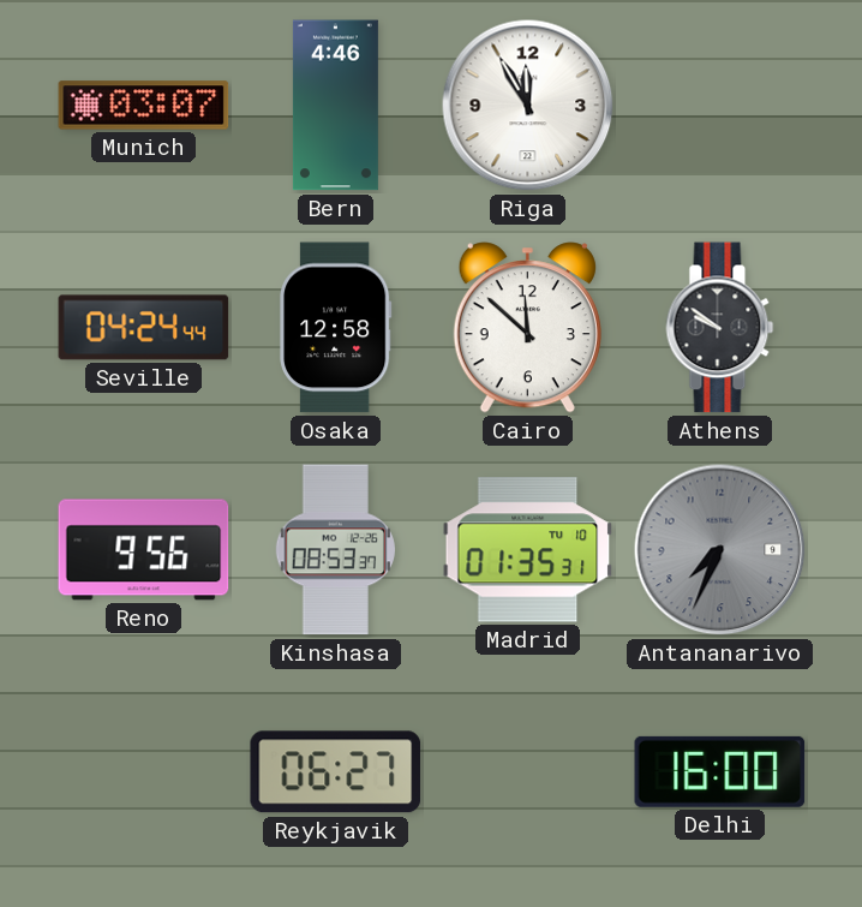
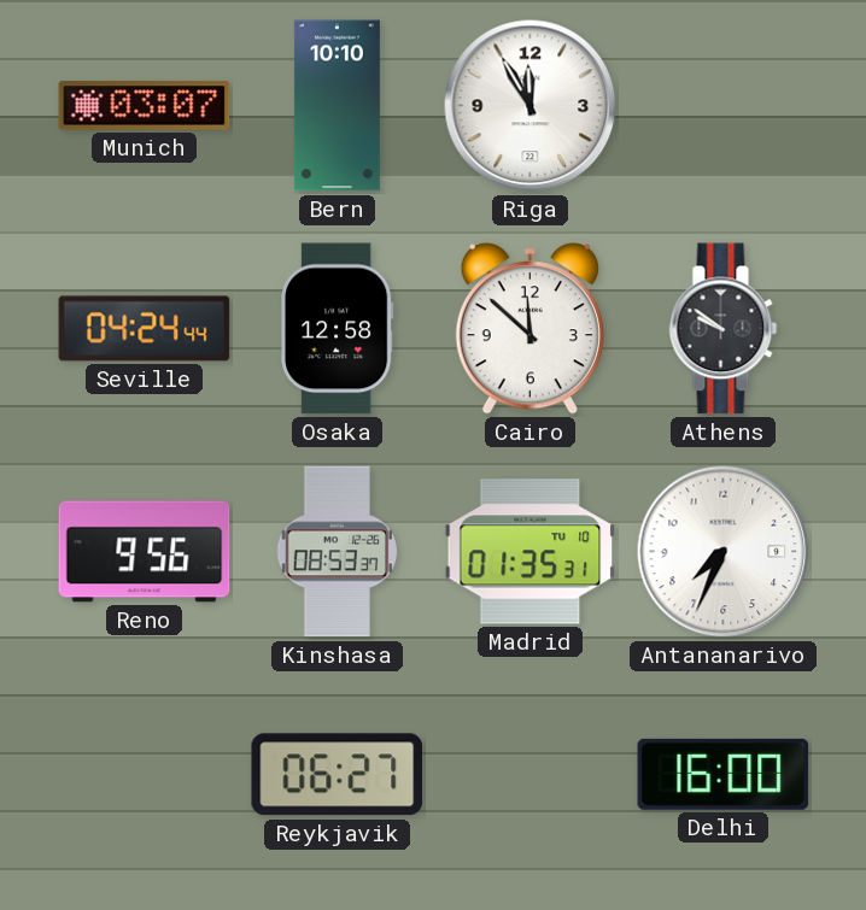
Bern: 4:46 -> 10:10
Antananarivo dial: grey -> white
